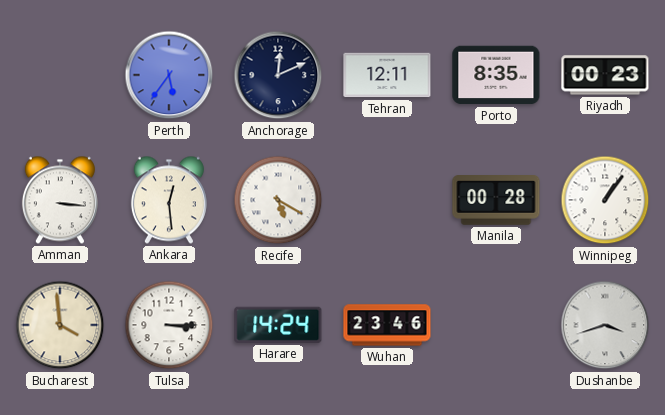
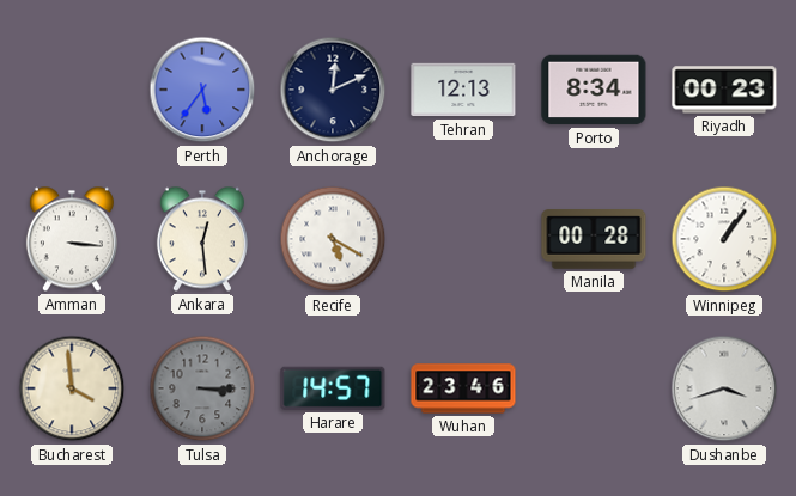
Tehran: 12:11 -> 12:13
Porto: 8:35 -> 8:34
Tulsa dial: white -> grey
Harare: 14:24 -> 14:57
